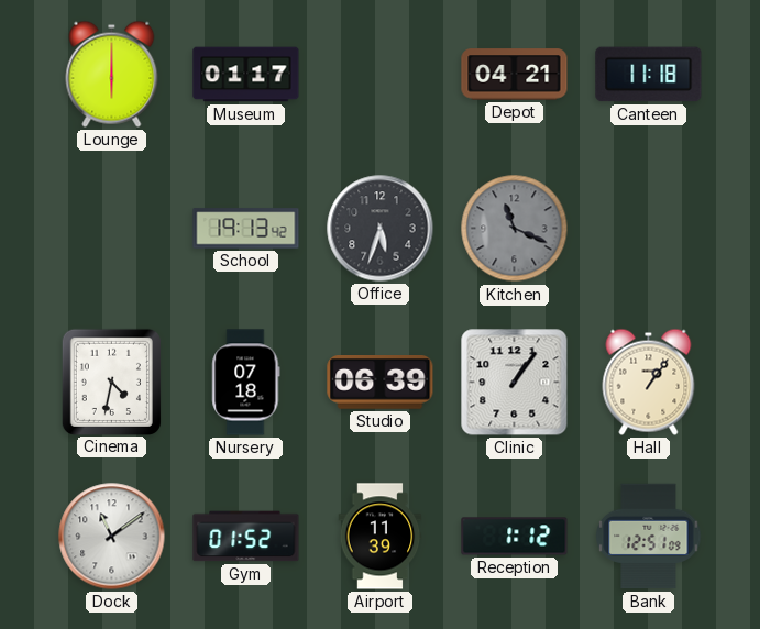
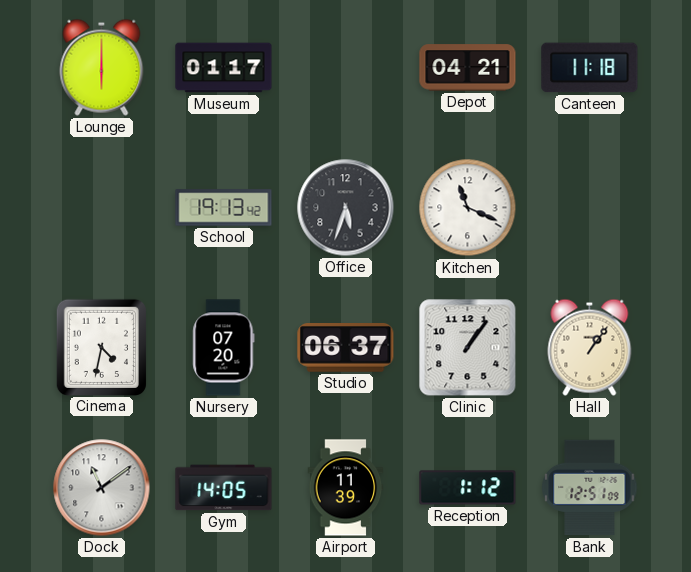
Kitchen dial: grey -> white
Nursery: 07:18 -> 07:20
Studio: 06:39 -> 06:37
Gym: 01:52 -> 14:05
